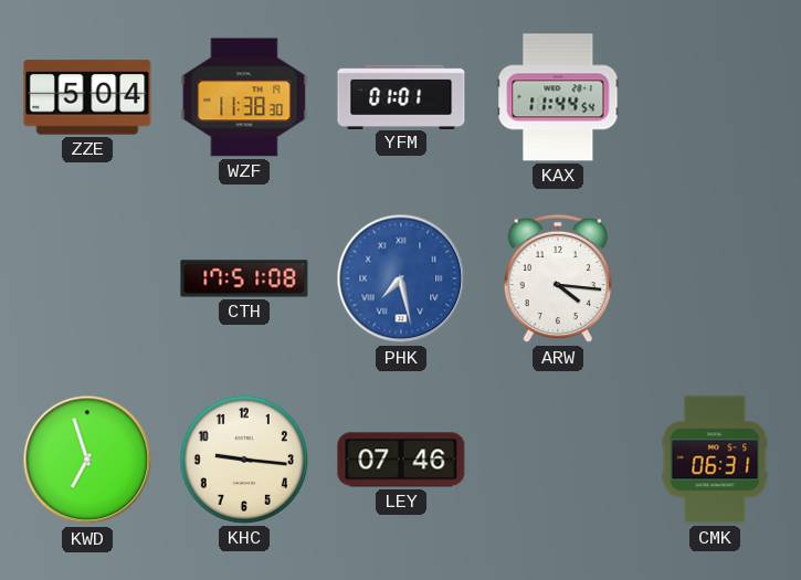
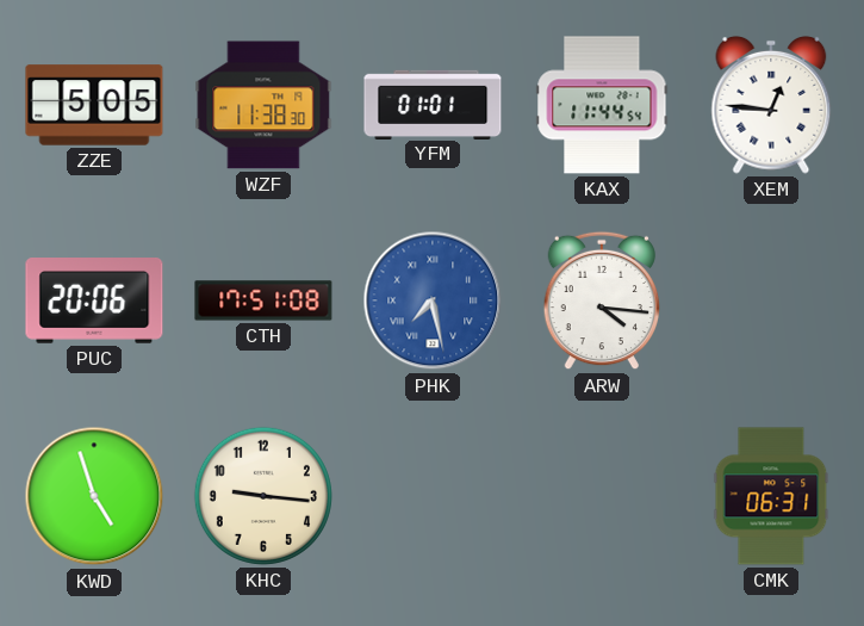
ZZE: 5:04 -> 5:05
XEM: none -> 12:46
PUC: none -> 20:06
KWD: 6:57 -> 4:57
LEY: 07:46 -> none
